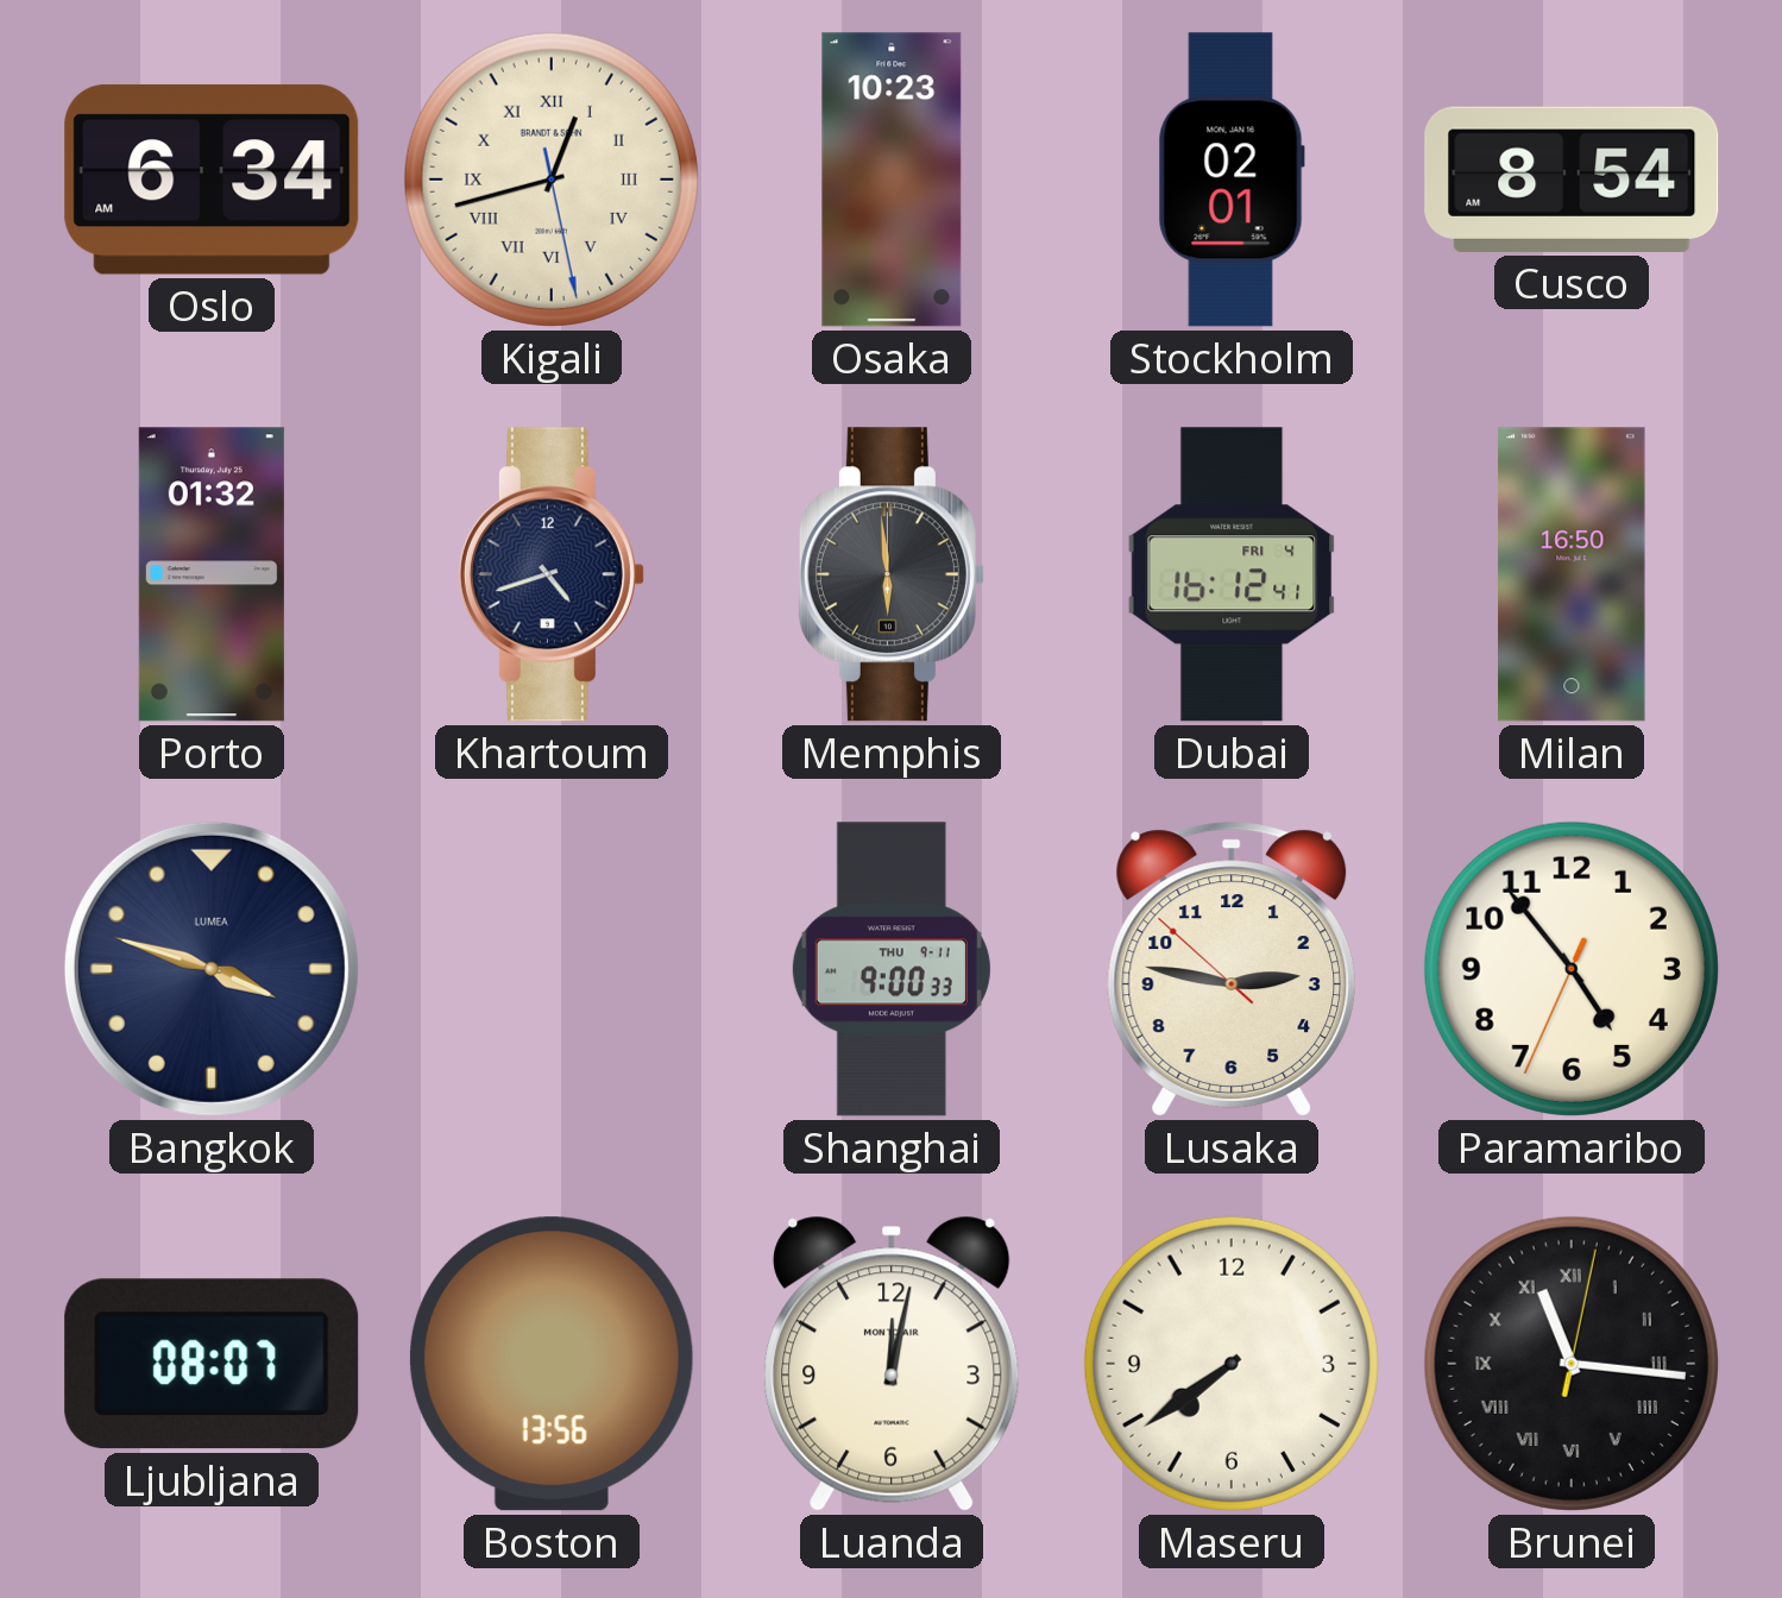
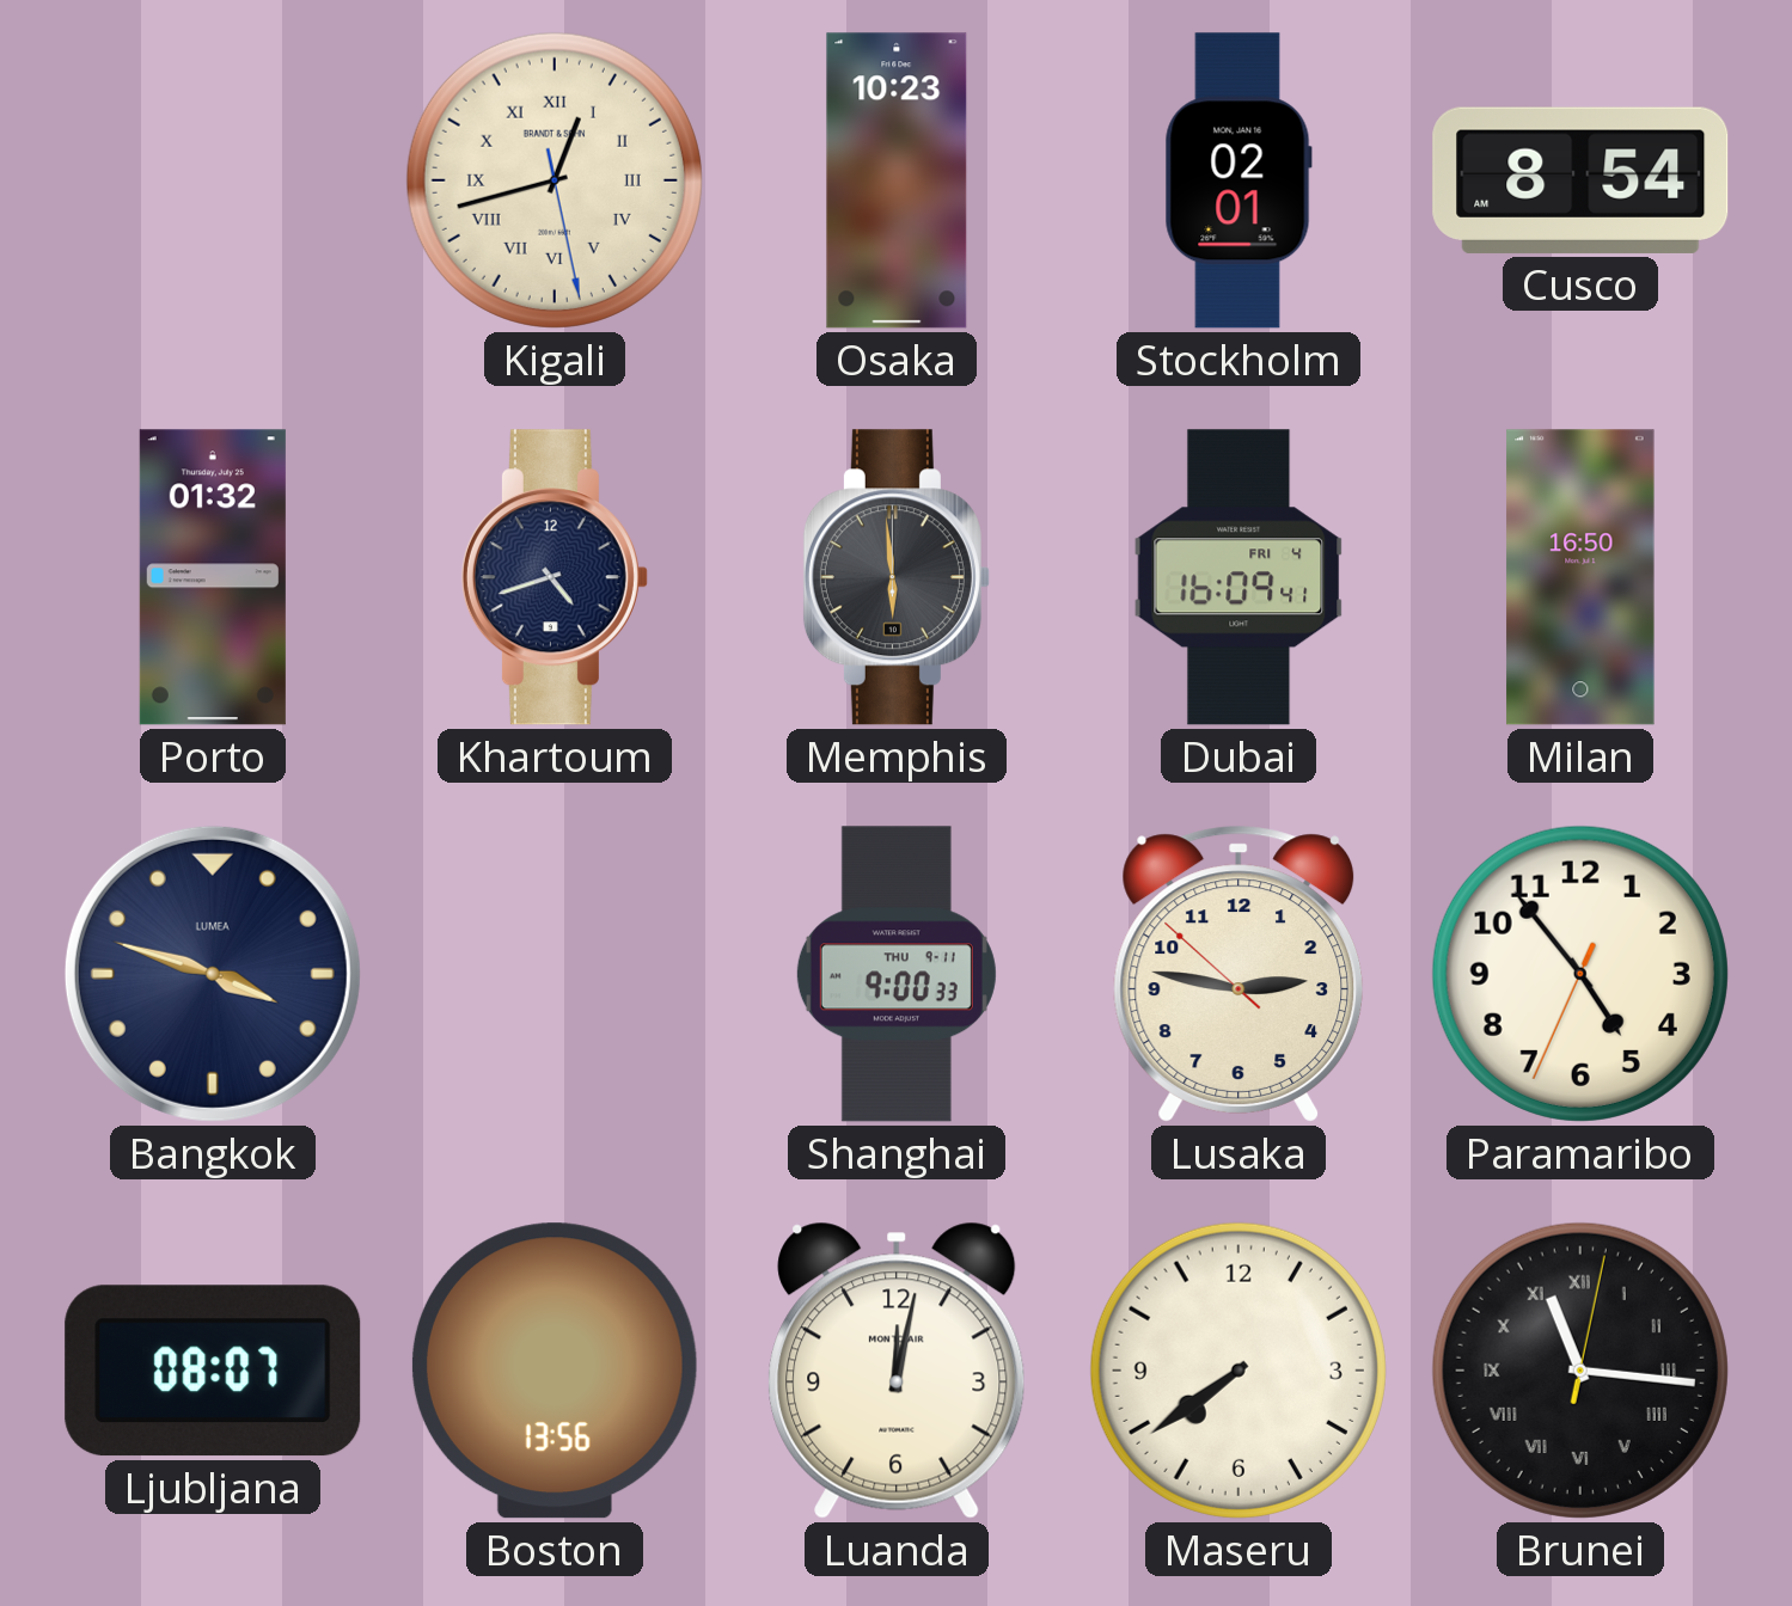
Oslo: 6:34 -> none
Dubai: 16:12 -> 16:09
